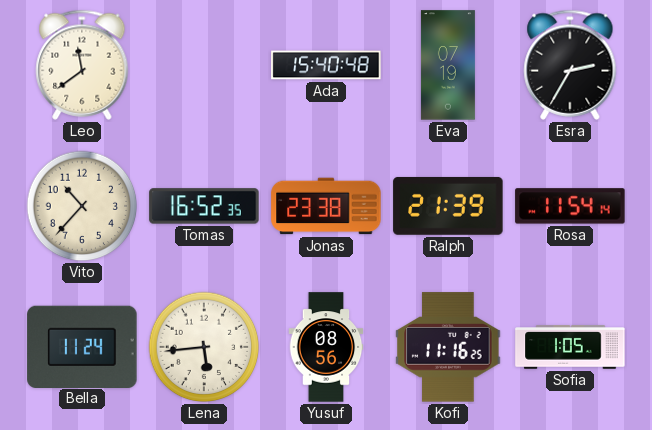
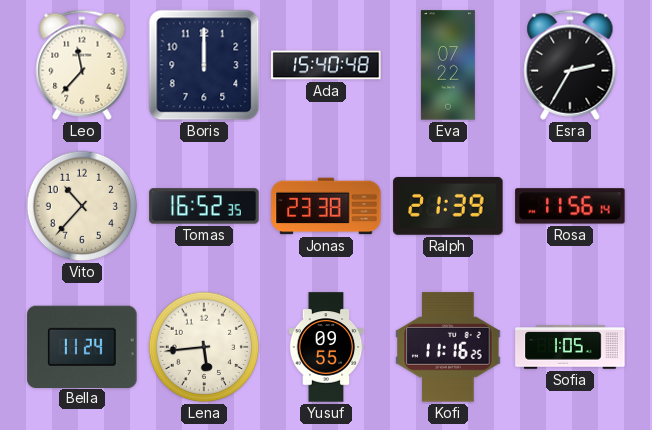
Leo: 11:39 -> 11:37
Boris: none -> 12:00
Eva: 07:19 -> 07:22
Rosa: 11:54 -> 11:56
Yusuf: 08:56 -> 09:55
